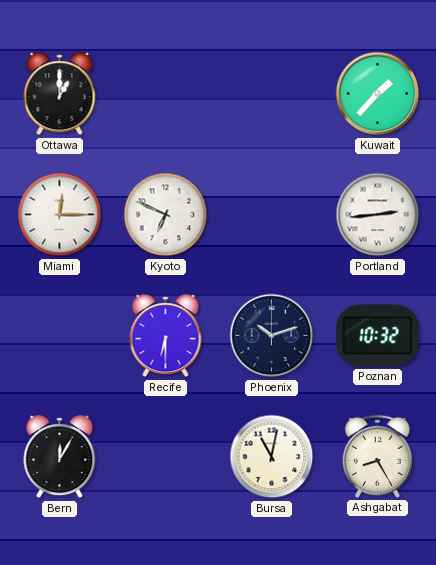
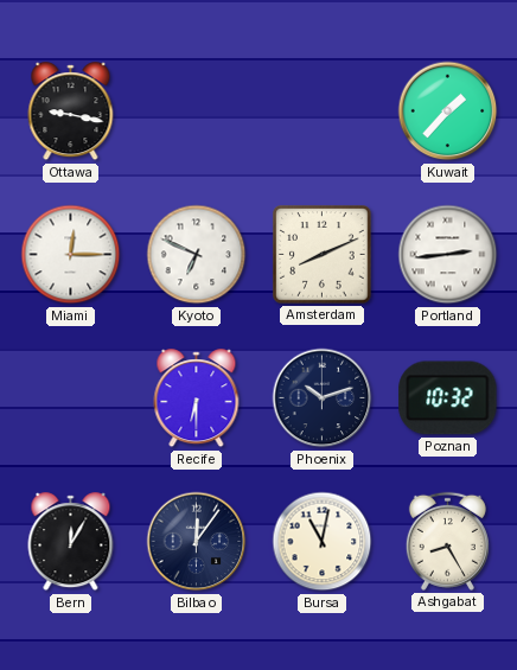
Ottawa: 1:00 -> 9:17
Amsterdam: none -> 8:11
Bilbao: none -> 12:06
